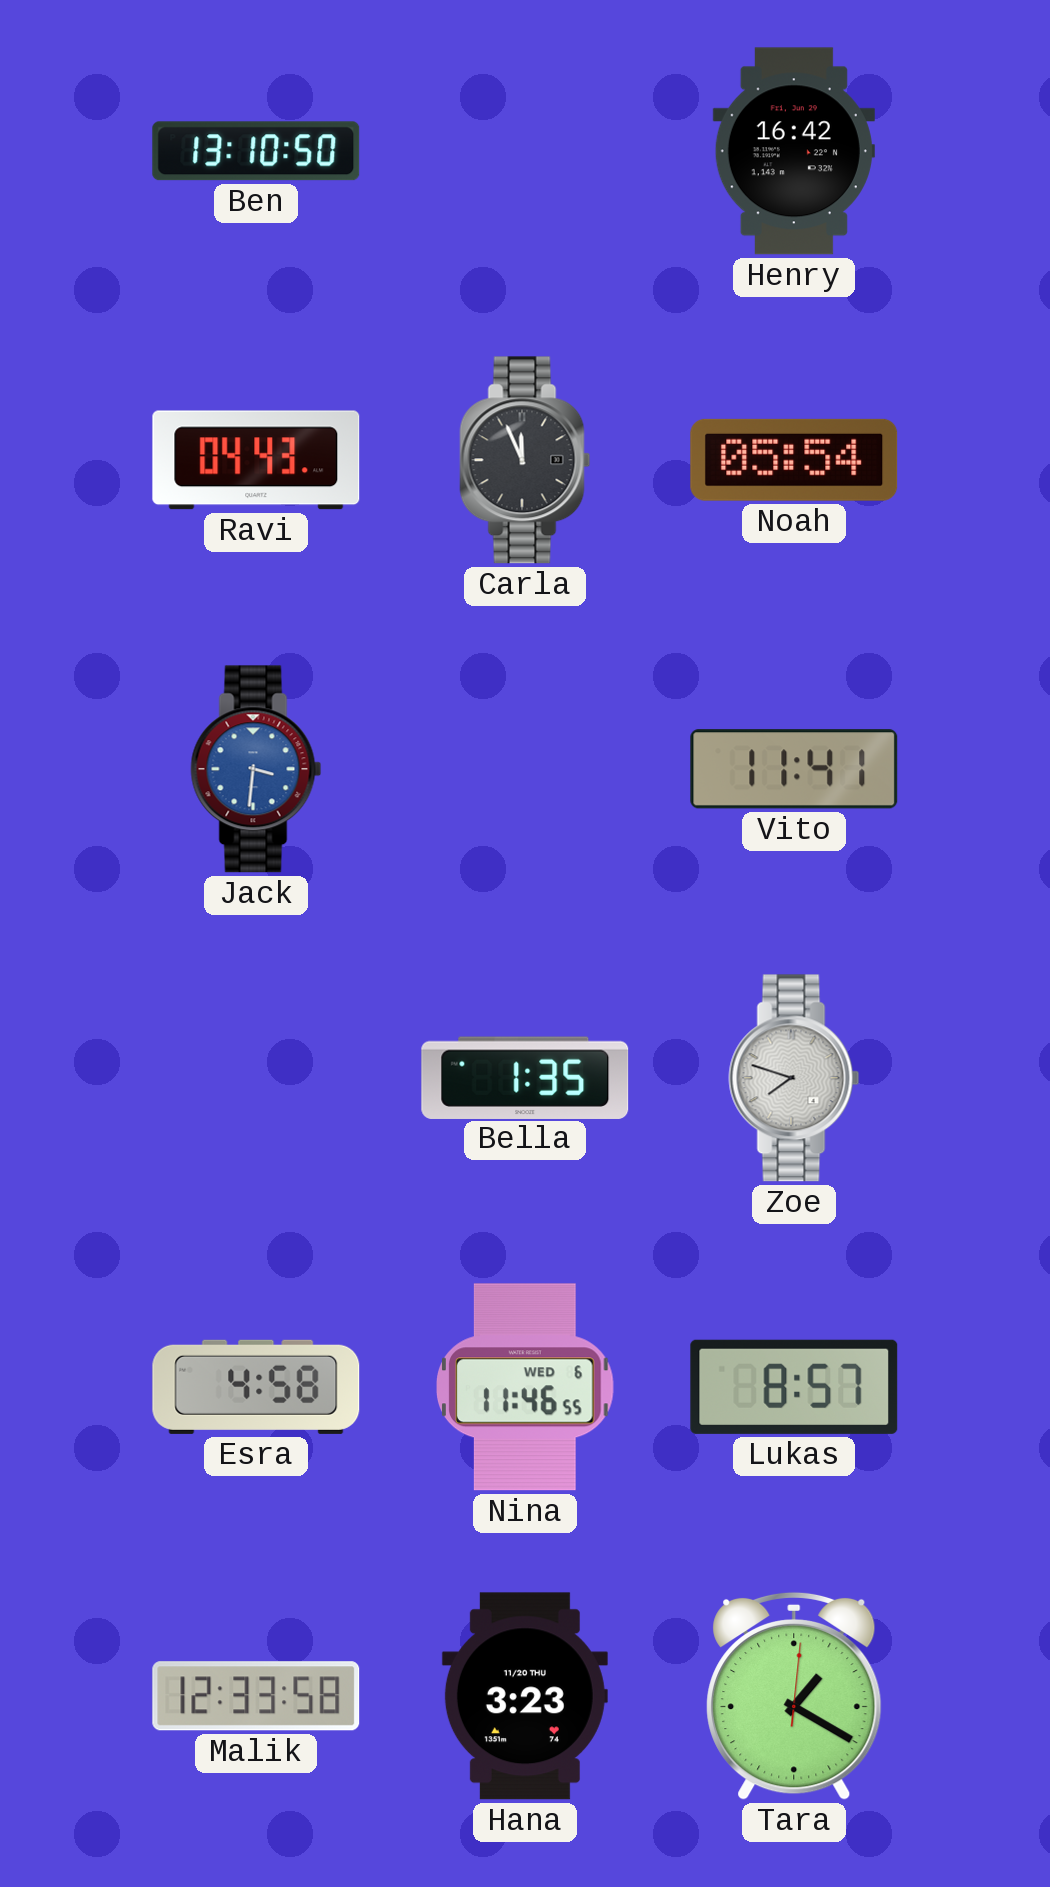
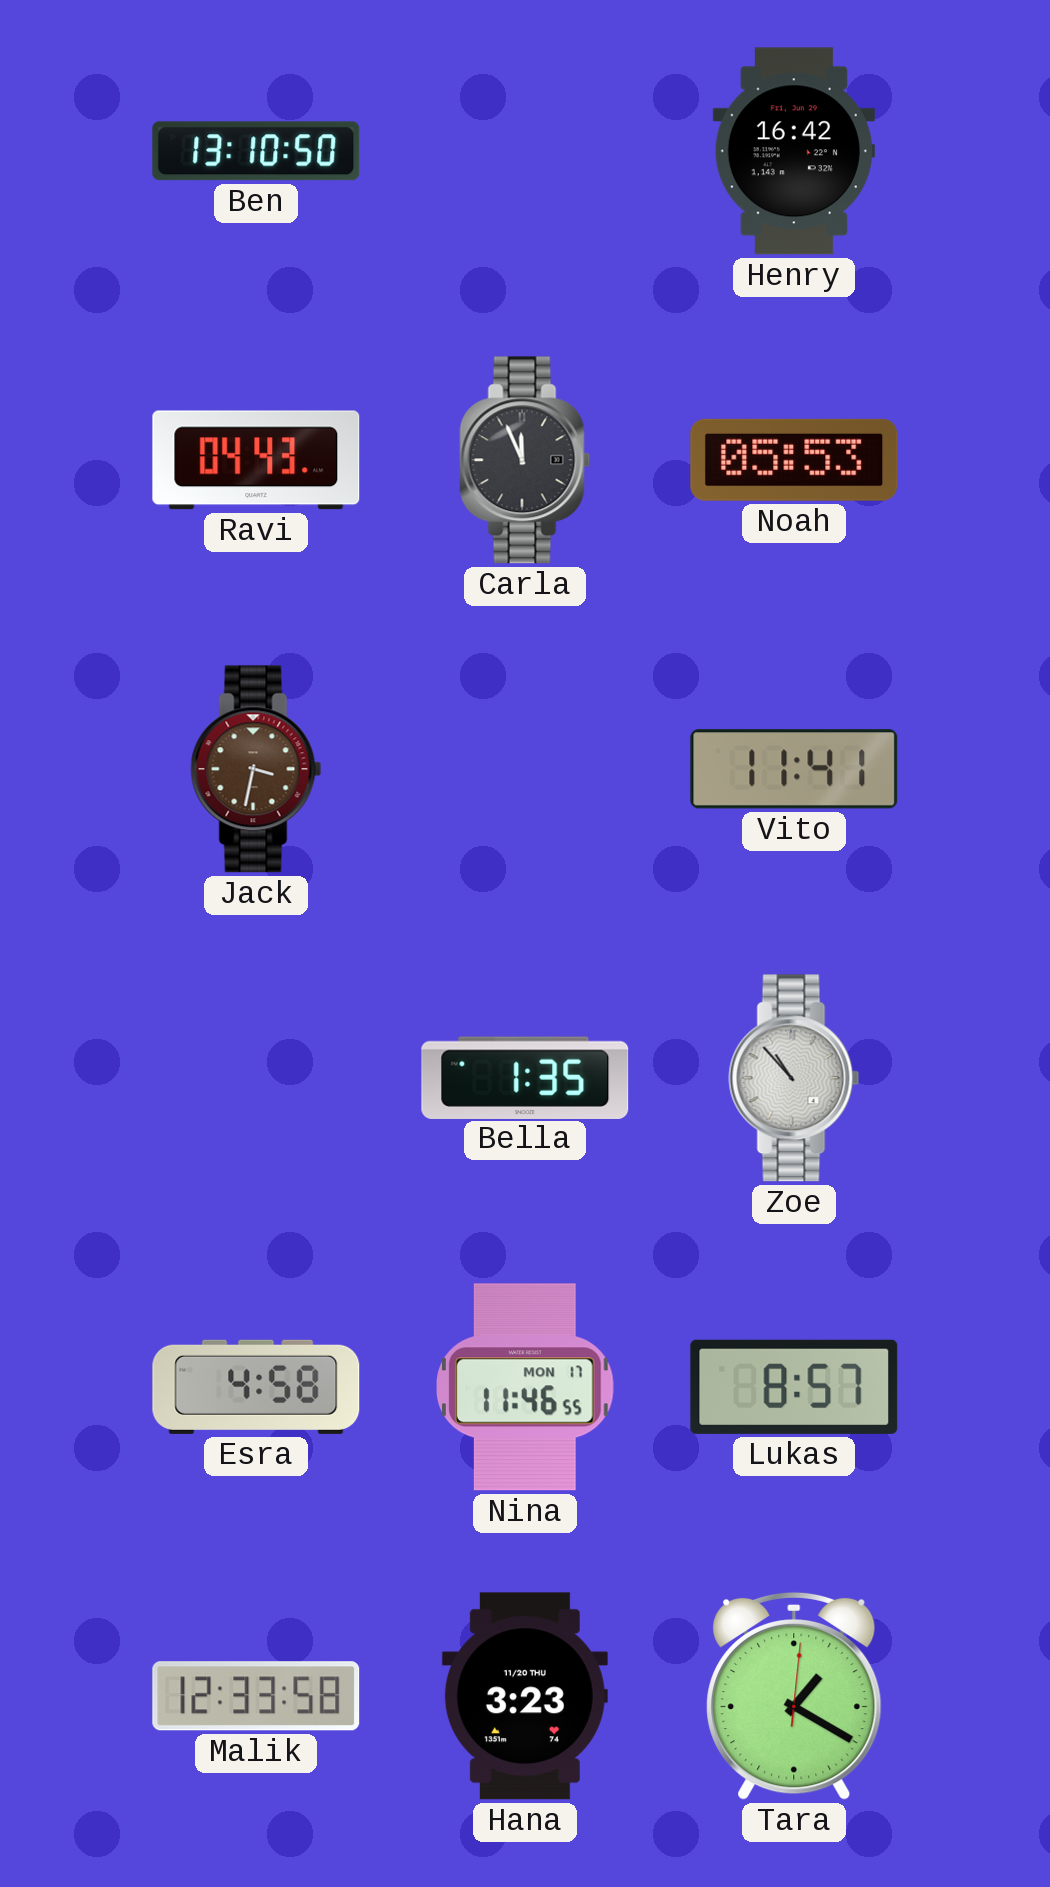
Noah: 05:54 -> 05:53
Jack: 3:31 -> 3:32
Jack dial: blue -> brown
Zoe: 7:48 -> 10:53
Nina date: WED 6 -> MON 17
